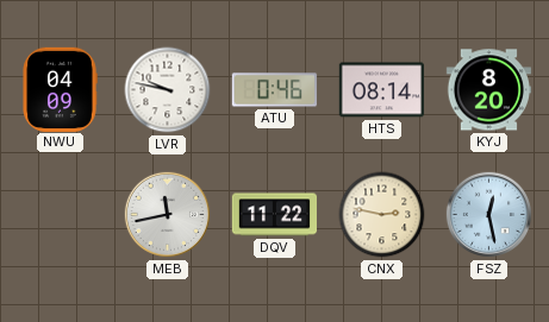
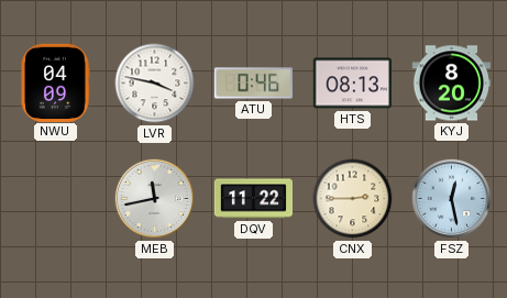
LVR: 9:47 -> 3:47
HTS: 08:14 -> 08:13
CNX: 2:47 -> 2:45
